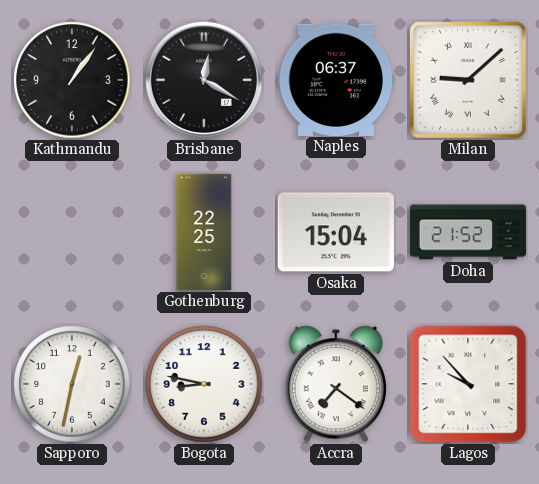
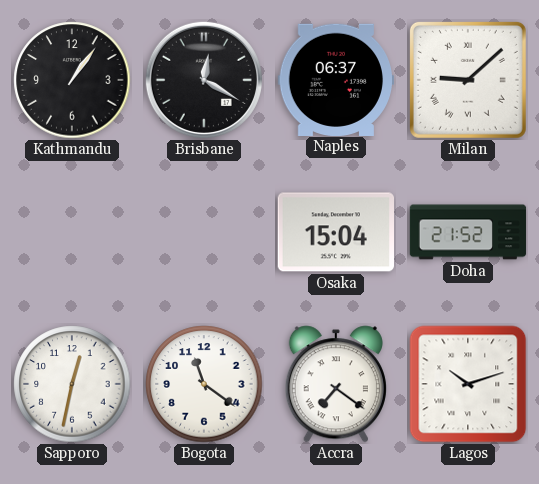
Gothenburg: 22:25 -> none
Bogota: 8:47 -> 11:21
Lagos: 9:53 -> 10:12
